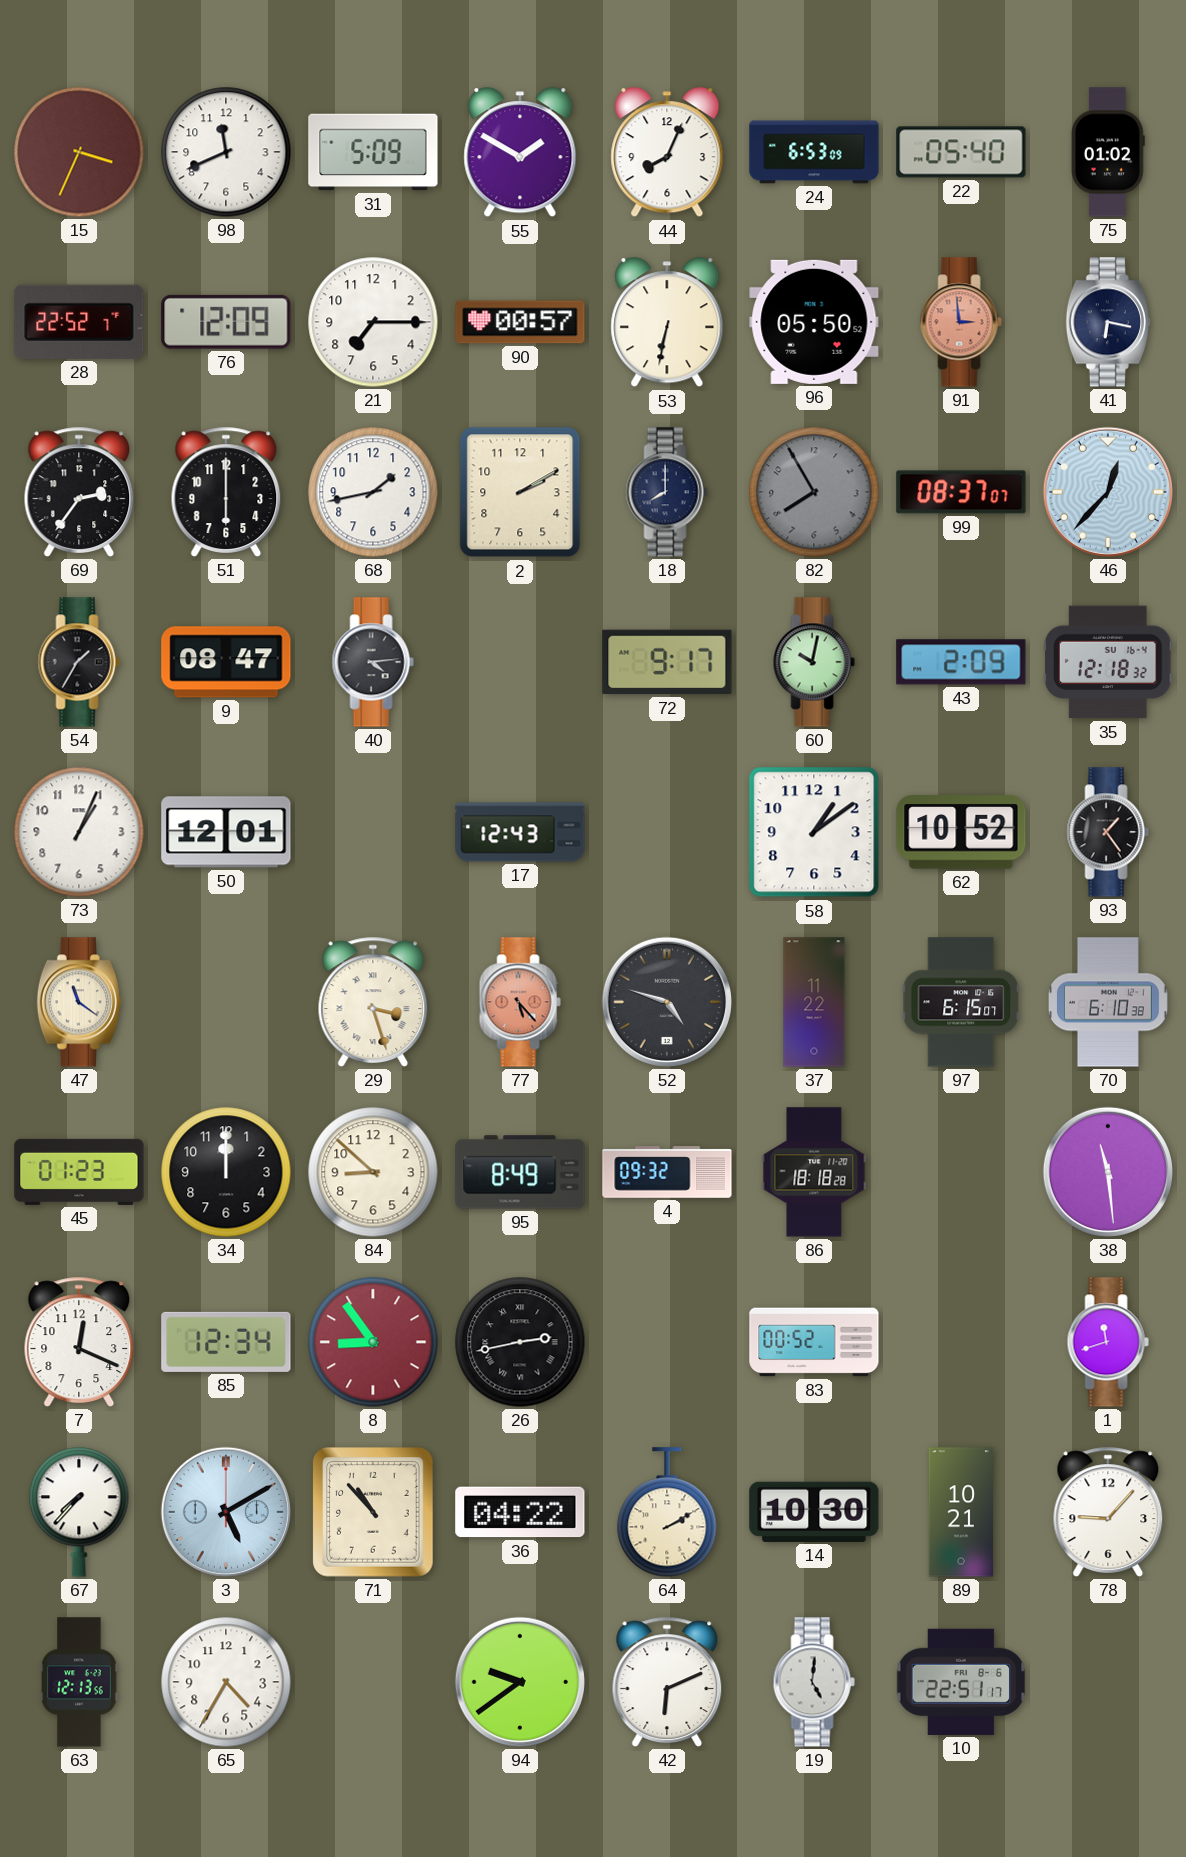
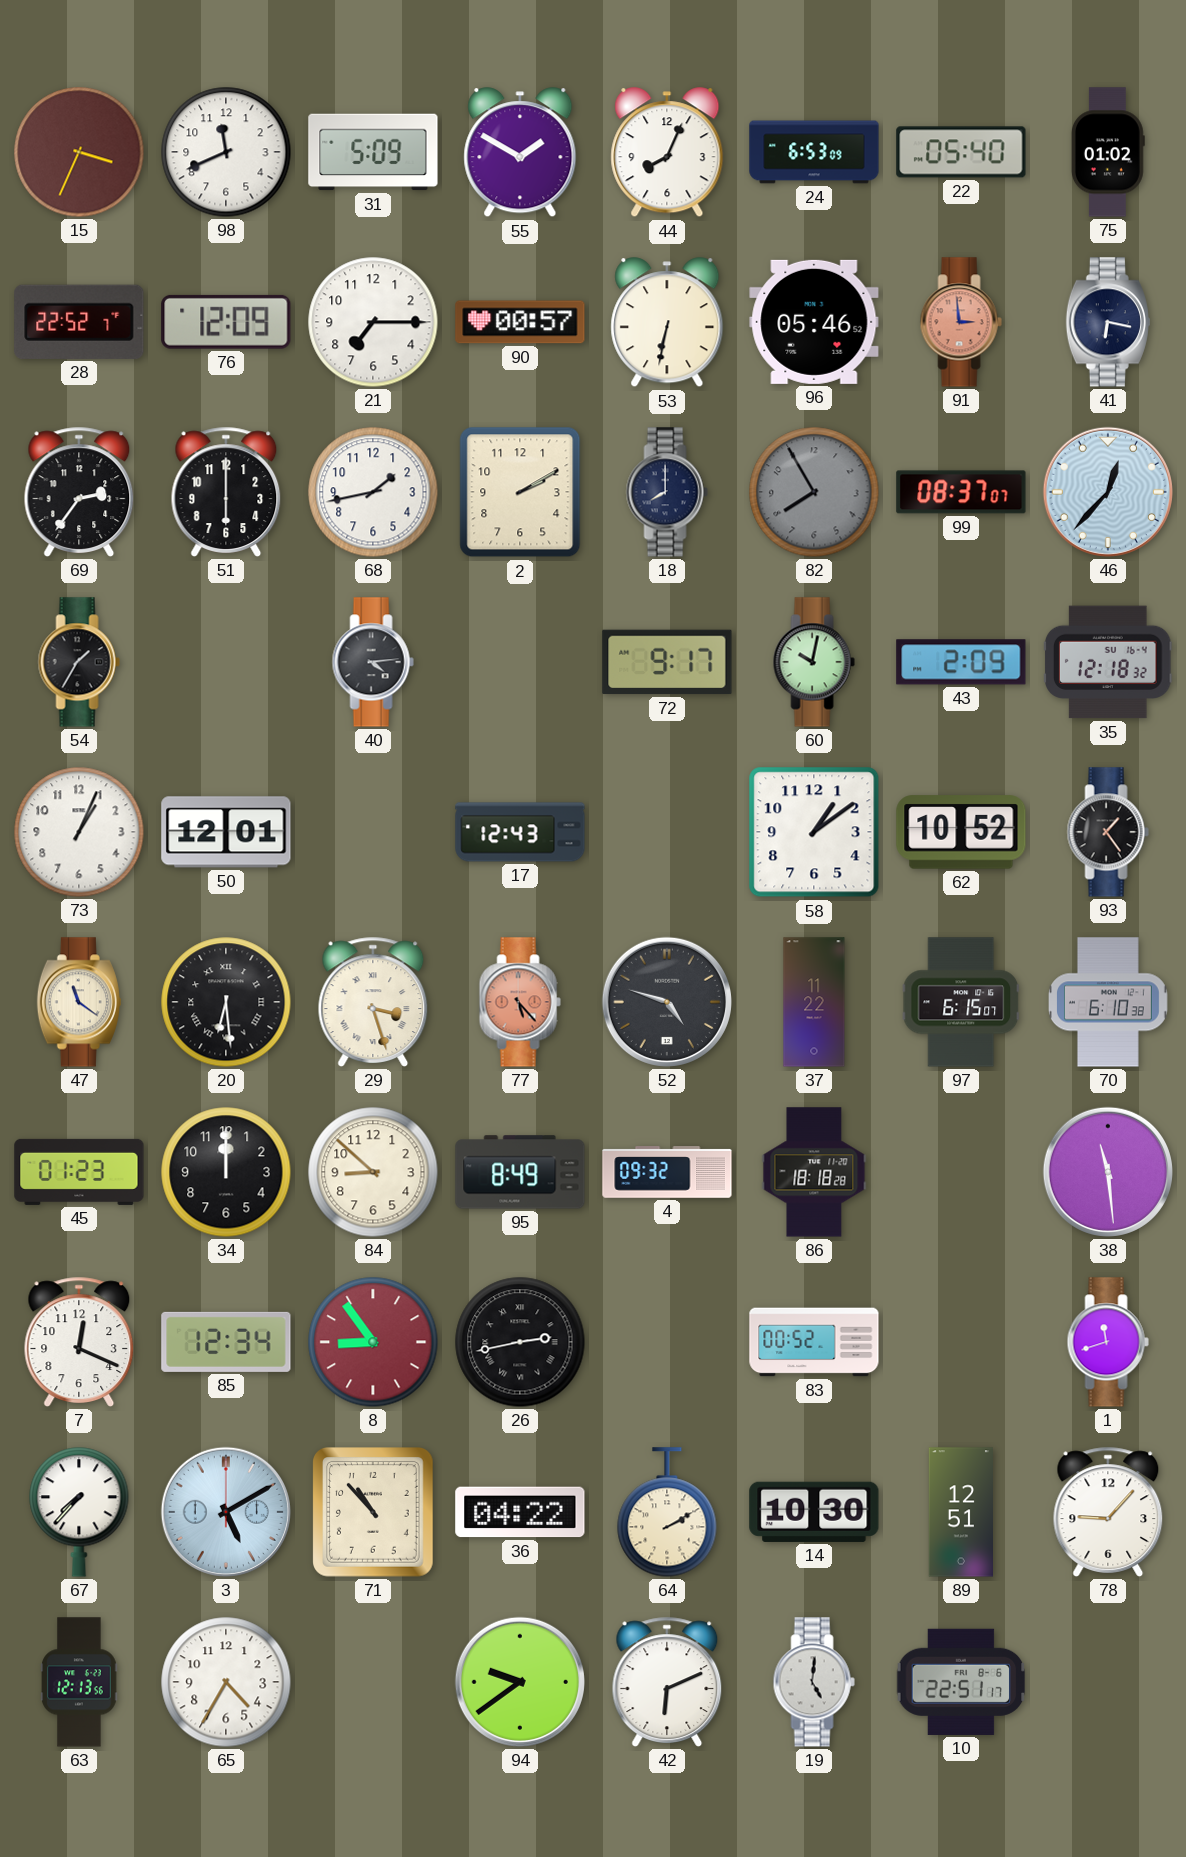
96: 05:50 -> 05:46
9: 08:47 -> none
20: none -> 6:29
89: 10:21 -> 12:51
